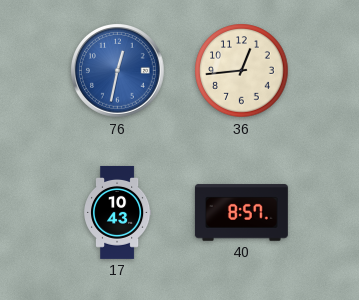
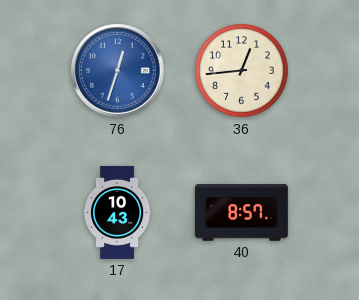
76: 12:32 -> 12:33
